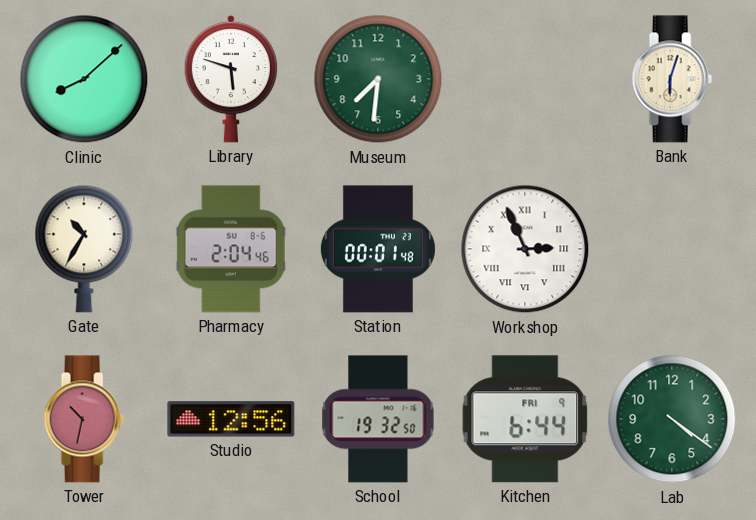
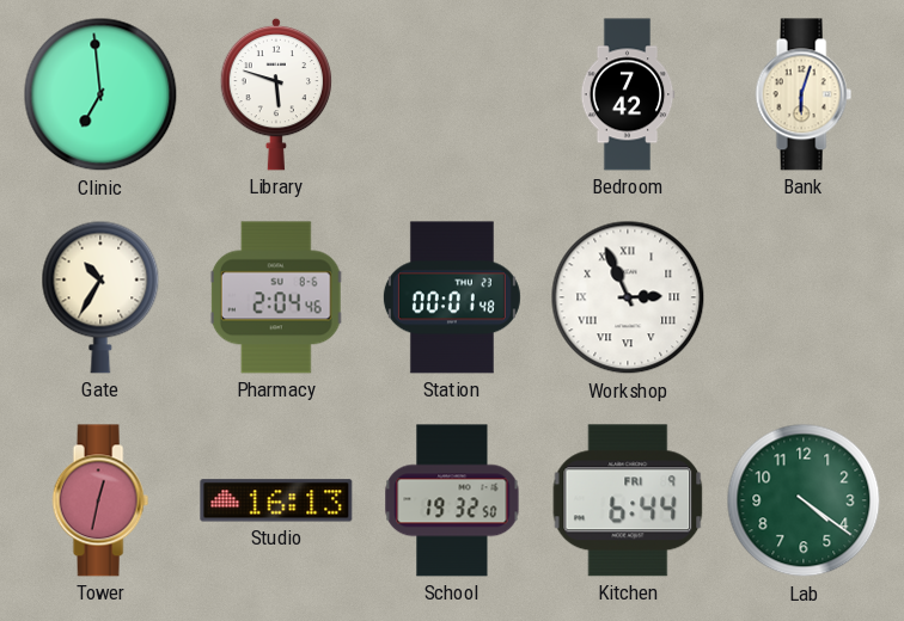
Clinic: 8:08 -> 6:59
Museum: 7:31 -> none
Bedroom: none -> 7:42
Tower: 10:32 -> 12:32
Studio: 12:56 -> 16:13
